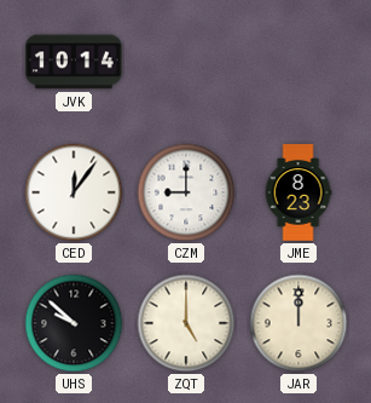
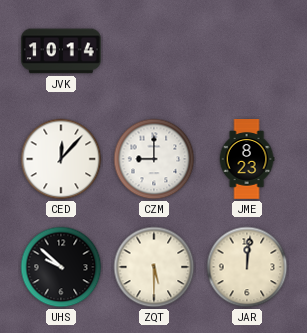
CED: 12:06 -> 12:07
ZQT: 5:00 -> 5:30
JAR: 12:00 -> 12:01
